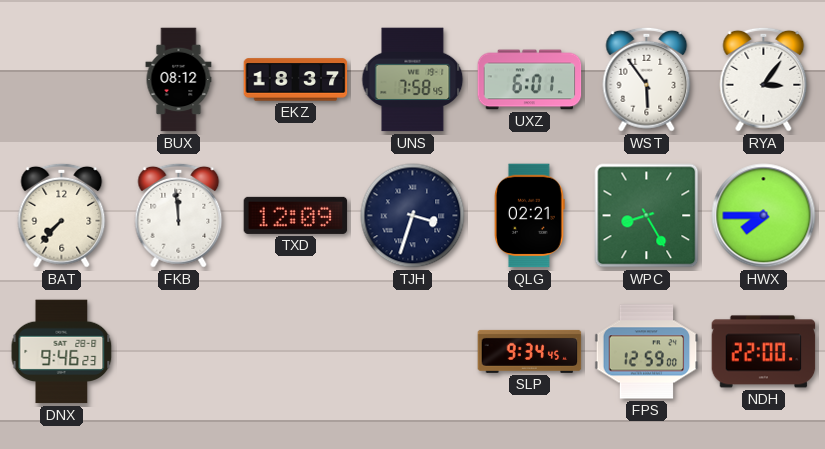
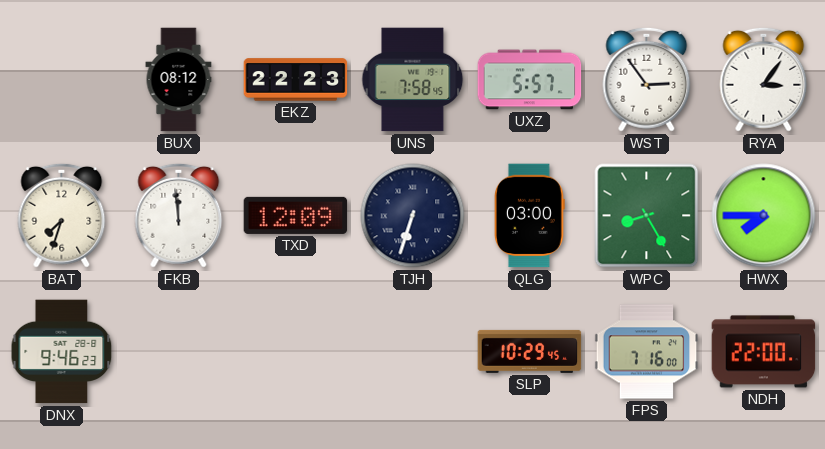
EKZ: 18:37 -> 22:23
UXZ: 6:01 -> 5:57
WST: 5:54 -> 2:54
BAT: 7:37 -> 7:33
TJH: 3:33 -> 6:33
QLG: 02:21 -> 03:00
SLP: 9:34 -> 10:29
FPS: 12:59 -> 7:16
